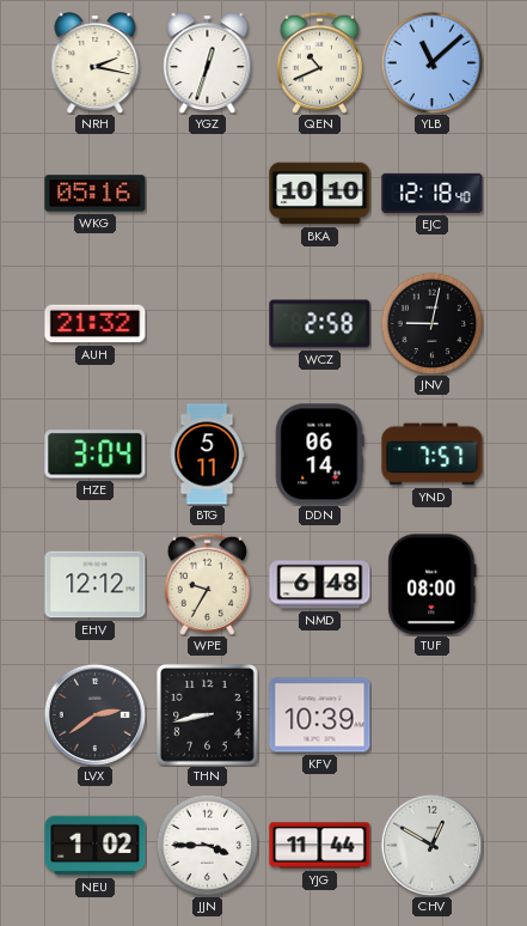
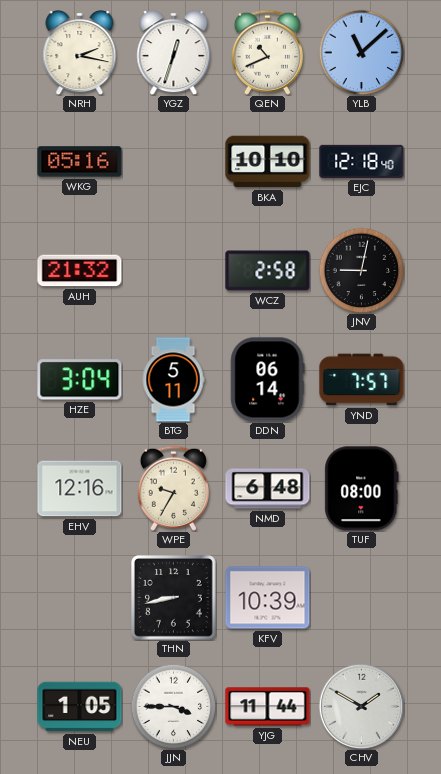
EHV: 12:12 -> 12:16
LVX: 2:39 -> none
NEU: 1:02 -> 1:05
CHV: 12:50 -> 1:50
